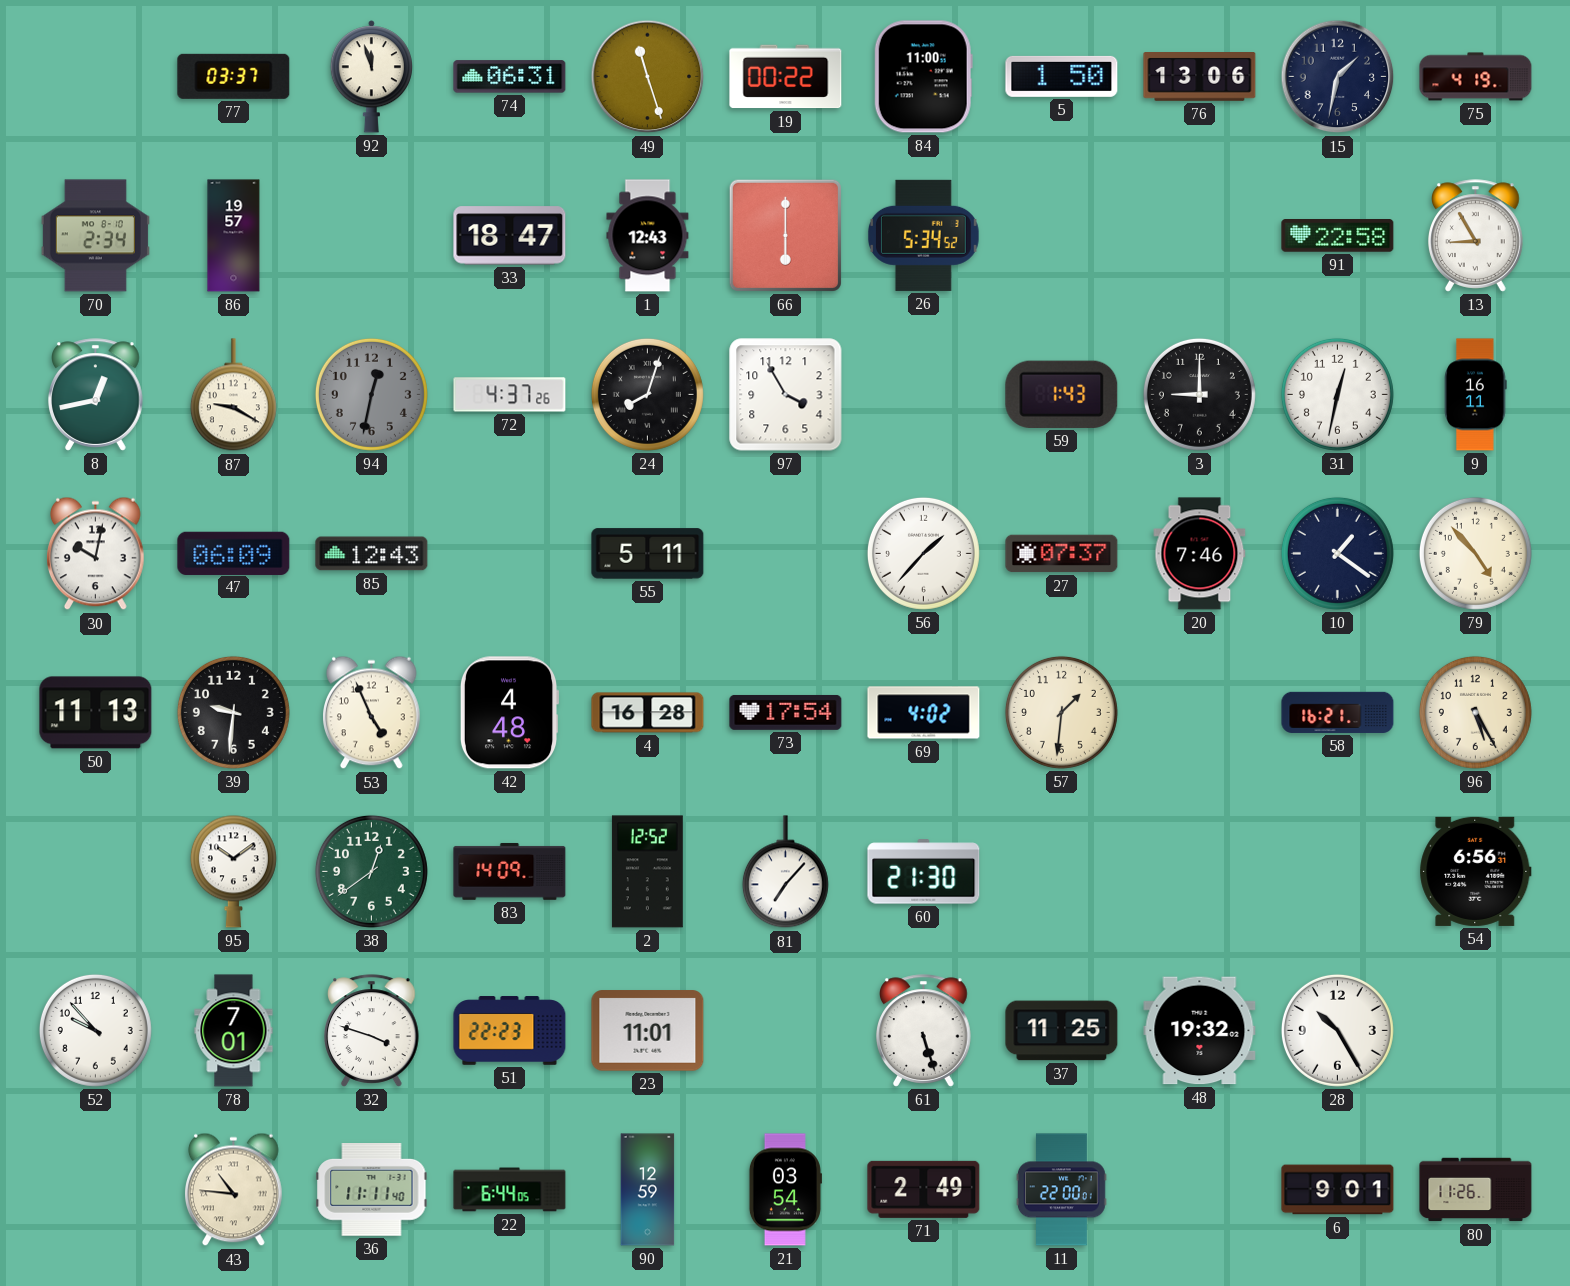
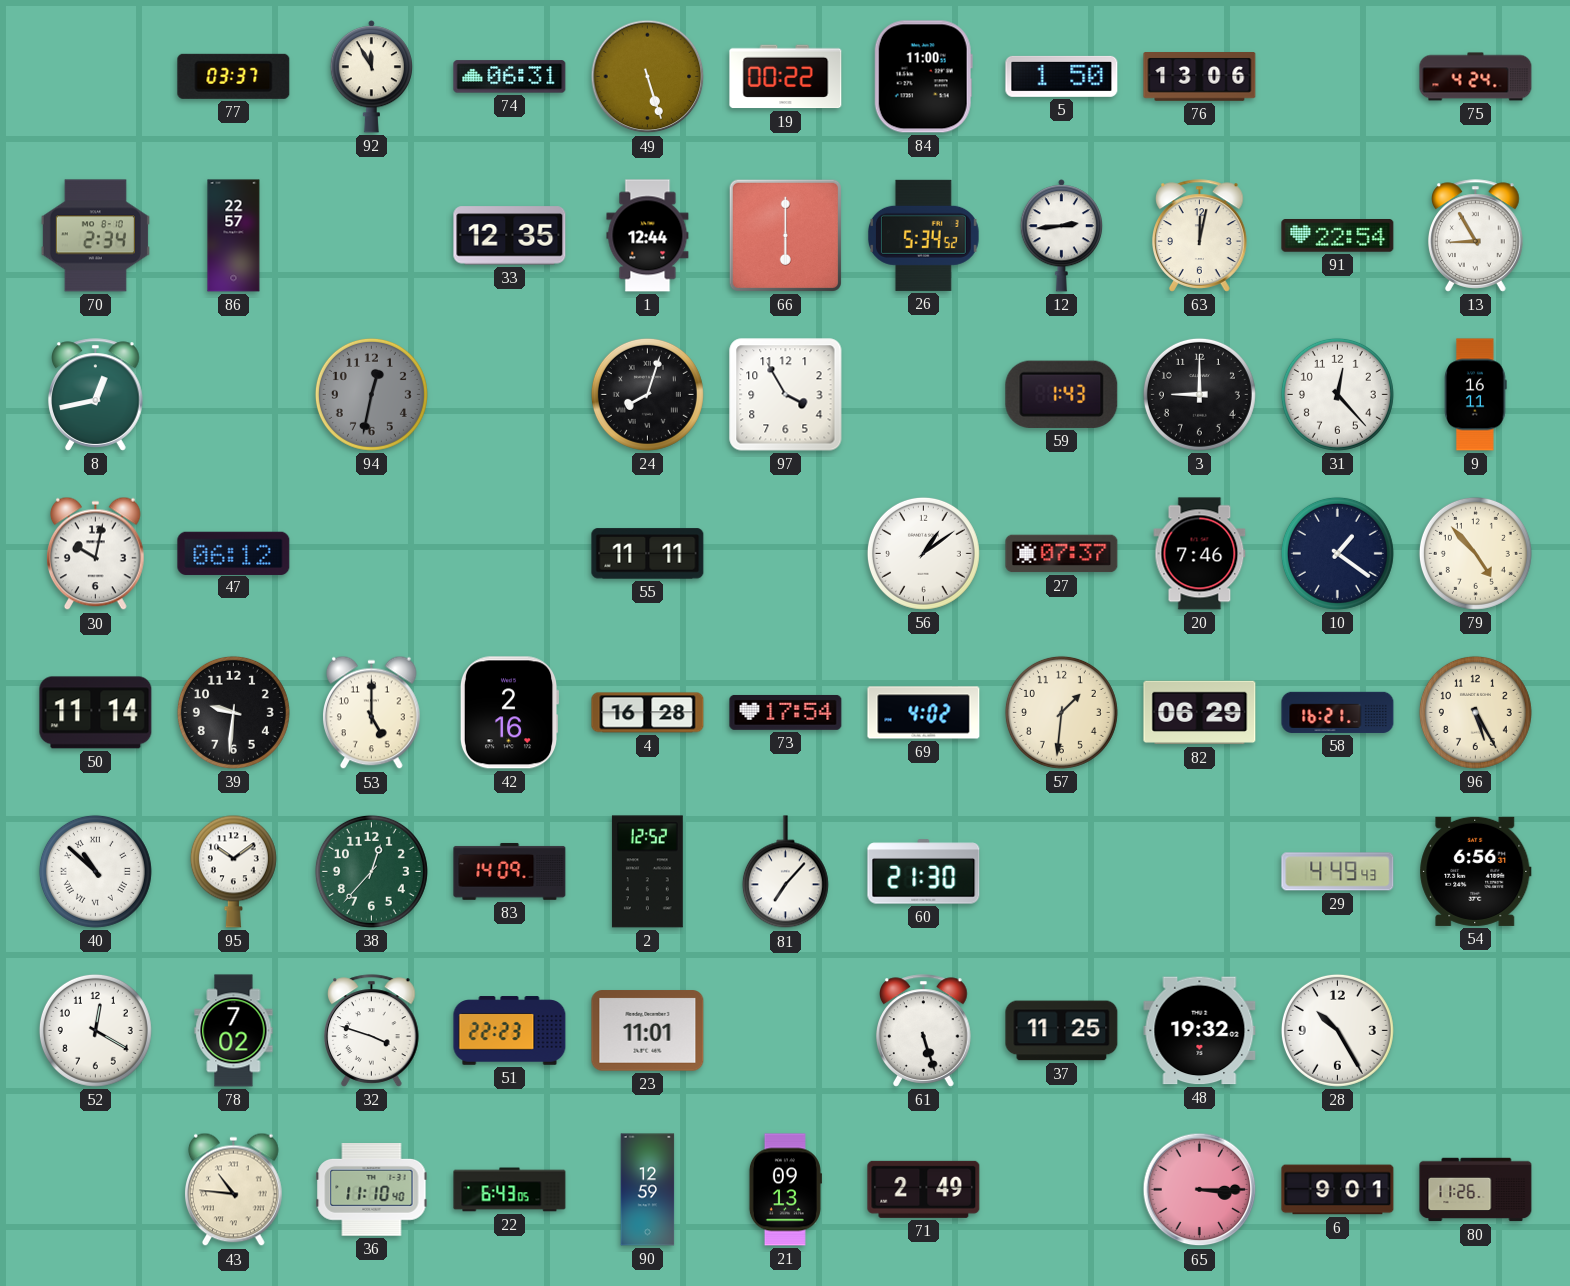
92: 11:57 -> 11:55
49: 11:27 -> 5:27
15: 1:32 -> none
75: 4:19 -> 4:24
86: 19:57 -> 22:57
33: 18:47 -> 12:35
1: 12:43 -> 12:44
12: none -> 2:44
63: none -> 12:02
91: 22:58 -> 22:54
87: 9:20 -> none
72: 4:37 -> none
31: 12:32 -> 12:23
47: 06:09 -> 06:12
85: 12:43 -> none
55: 5:11 -> 11:11
56: 1:37 -> 1:09
50: 11:13 -> 11:14
53: 4:56 -> 5:00
42: 4:48 -> 2:16
82: none -> 06:29
40: none -> 10:52
38: 12:39 -> 12:37
29: none -> 4:49
52: 9:53 -> 12:20
78: 7:01 -> 7:02
36: 11:11 -> 11:10
22: 6:44 -> 6:43
21: 03:54 -> 09:13
11: 22:00 -> none
65: none -> 3:15
